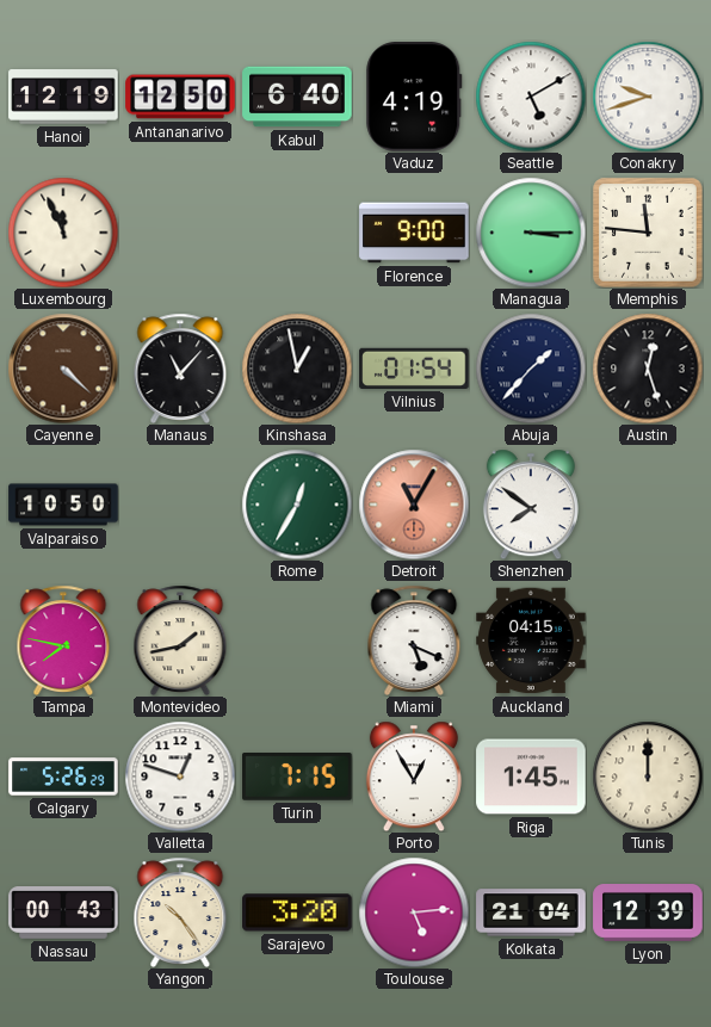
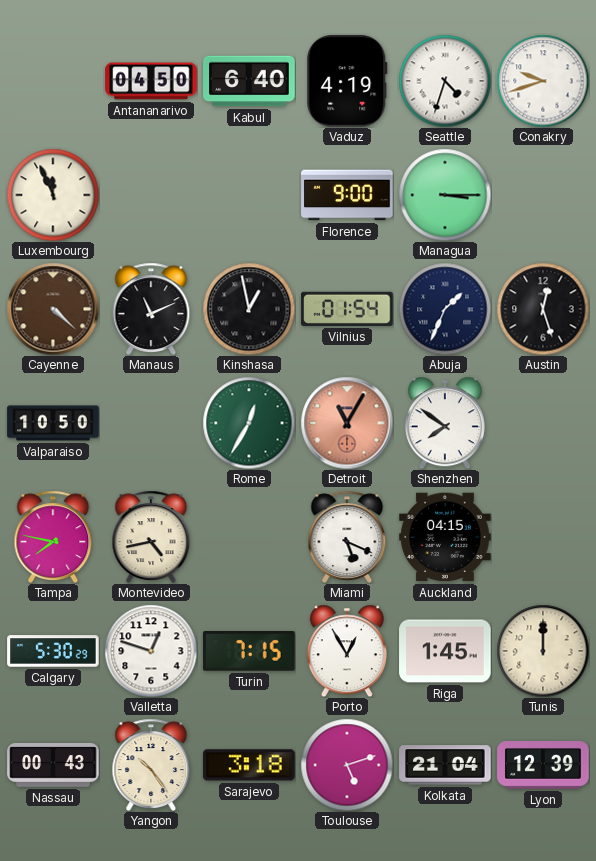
Hanoi: 12:19 -> none
Antananarivo: 12:50 -> 04:50
Seattle: 5:10 -> 4:33
Memphis: 11:46 -> none
Manaus: 11:07 -> 11:11
Abuja: 1:37 -> 1:34
Montevideo: 1:43 -> 4:43
Calgary: 5:26 -> 5:30
Sarajevo: 3:20 -> 3:18
Toulouse: 5:14 -> 5:12
